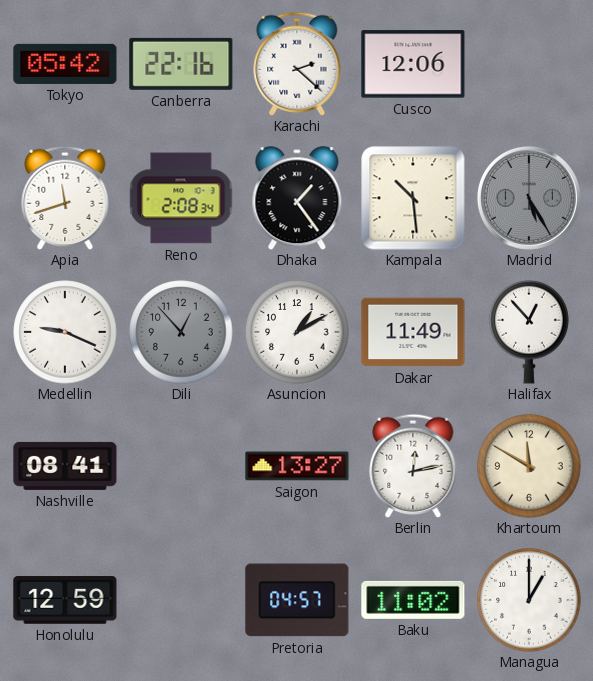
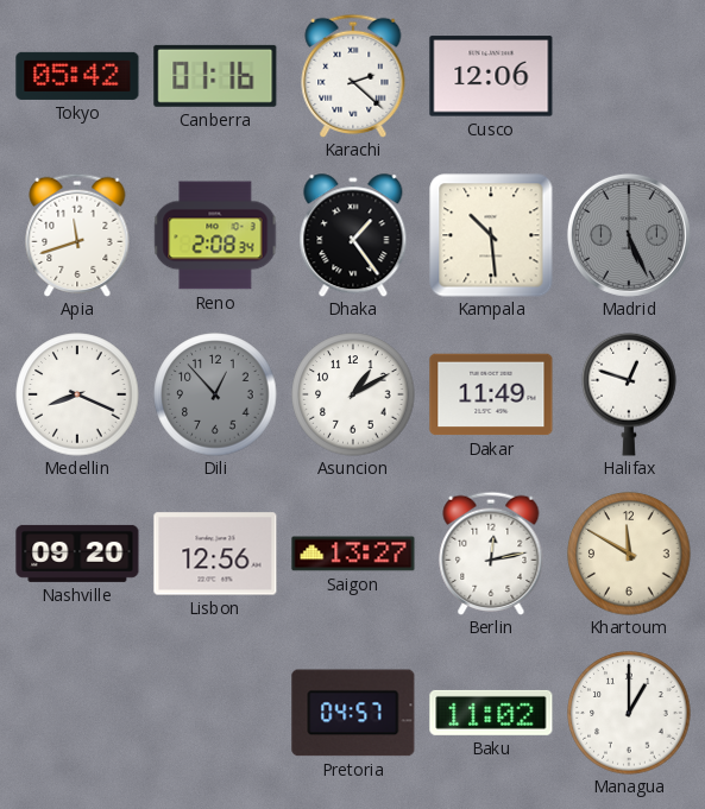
Canberra: 22:16 -> 01:16
Madrid: 5:25 -> 5:26
Medellin: 9:19 -> 8:19
Halifax: 12:53 -> 12:48
Nashville: 08:41 -> 09:20
Lisbon: none -> 12:56
Honolulu: 12:59 -> none
